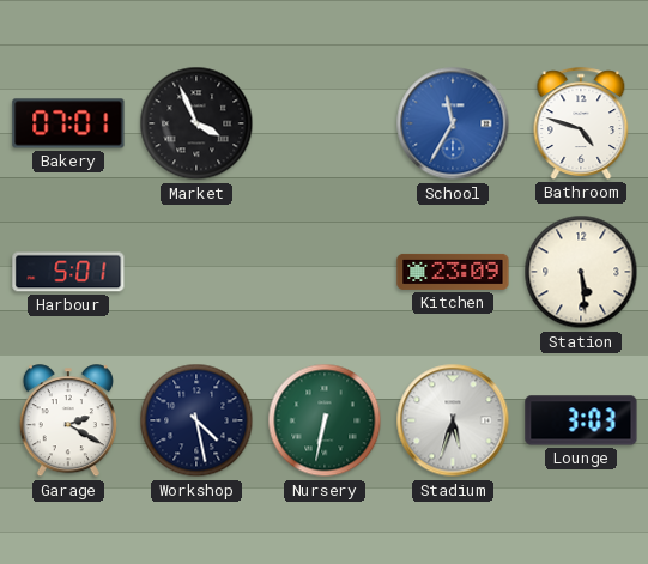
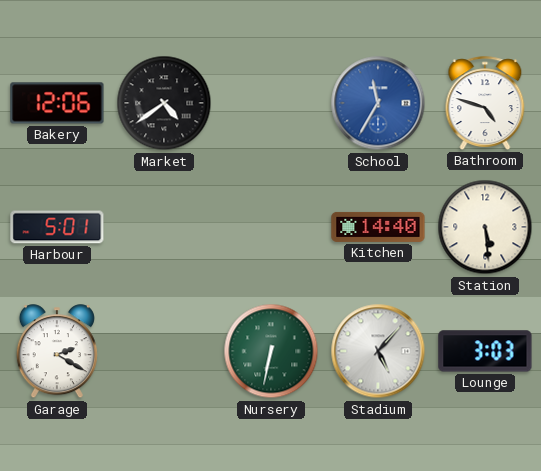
Bakery: 07:01 -> 12:06
Market: 3:56 -> 4:39
Kitchen: 23:09 -> 14:40
Workshop: 4:28 -> none
Stadium: 5:33 -> 5:07
